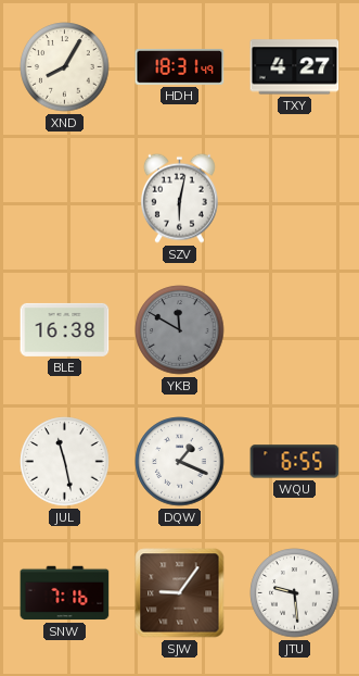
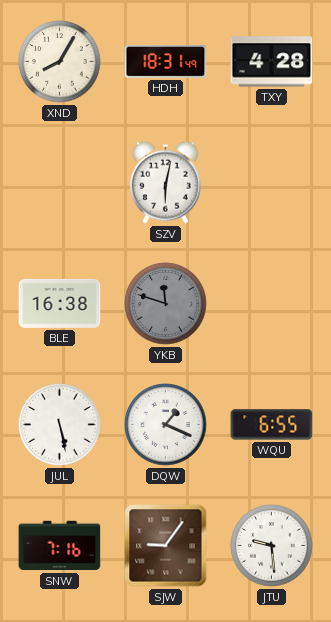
TXY: 4:27 -> 4:28
YKB: 11:50 -> 11:48
JUL: 11:28 -> 5:28
